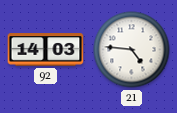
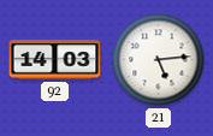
21: 4:46 -> 5:14
